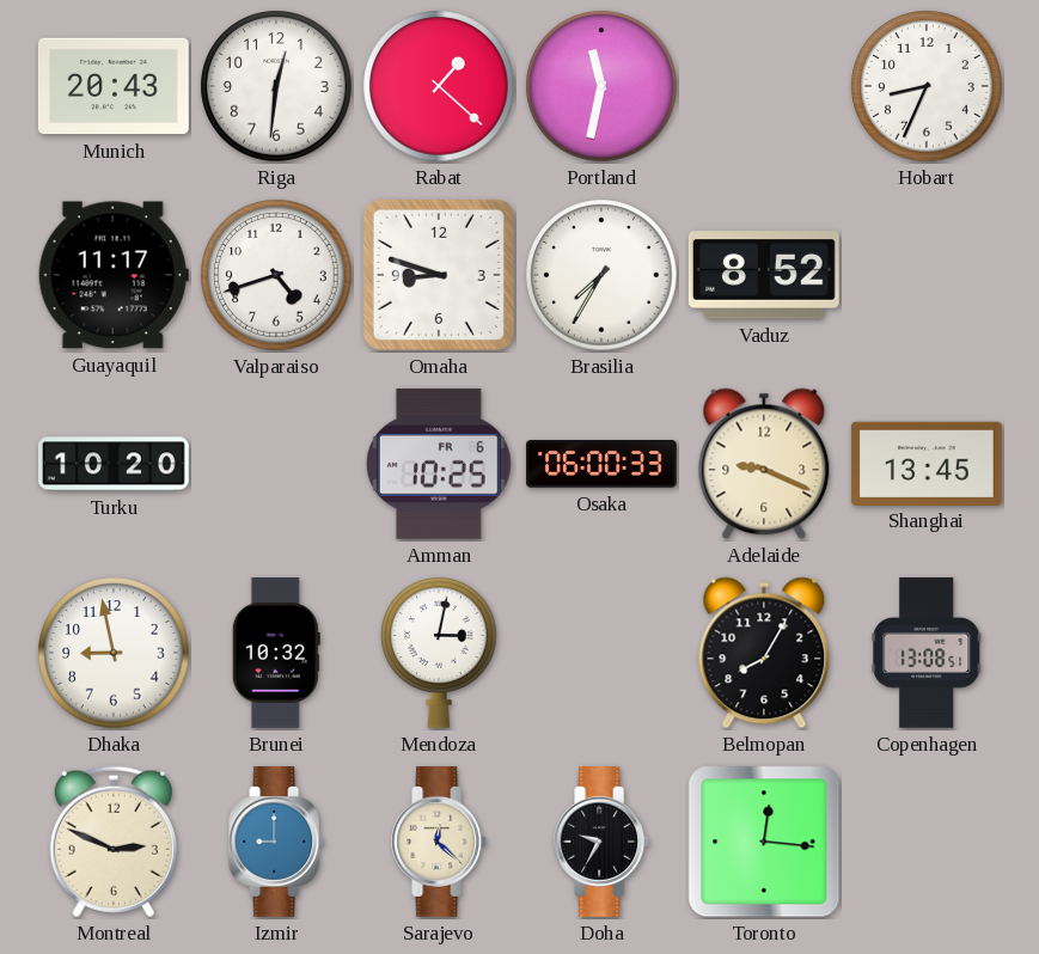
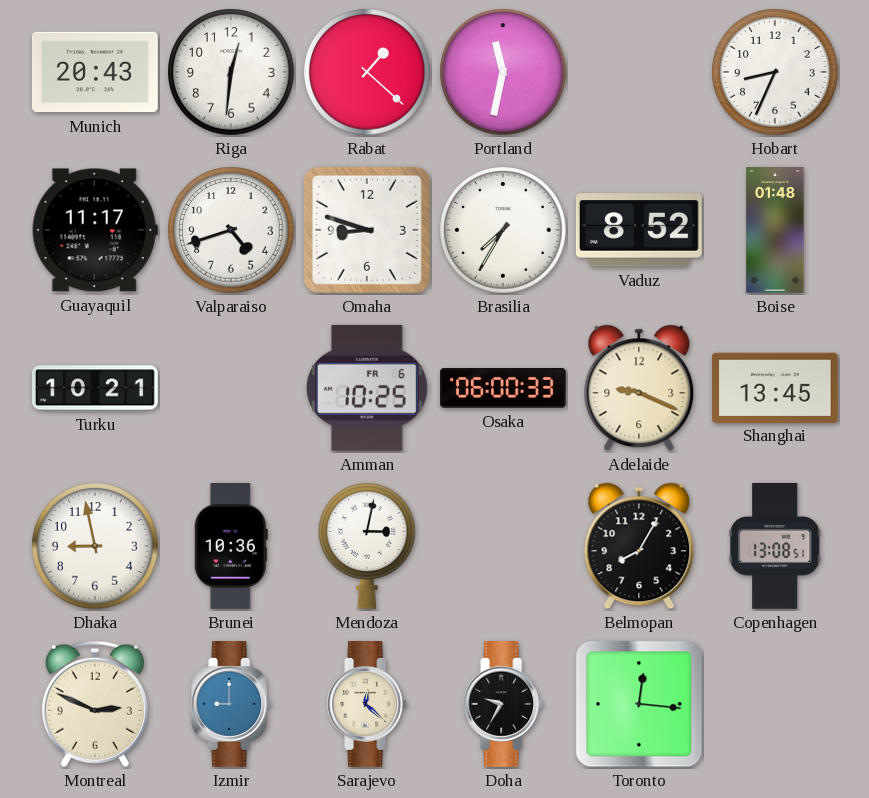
Boise: none -> 01:48
Turku: 10:20 -> 10:21
Brunei: 10:32 -> 10:36
